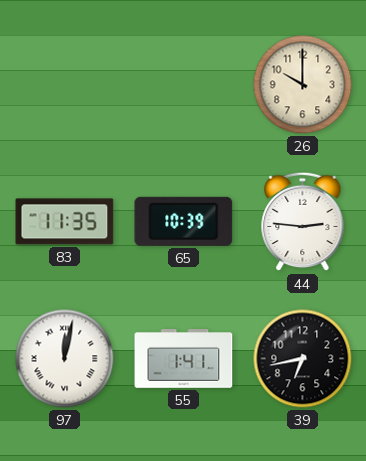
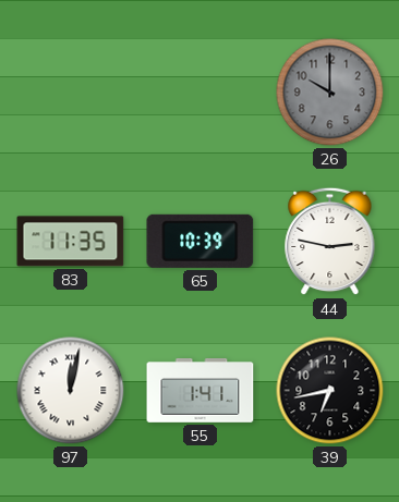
26 dial: cream -> grey
44: 2:46 -> 2:47
